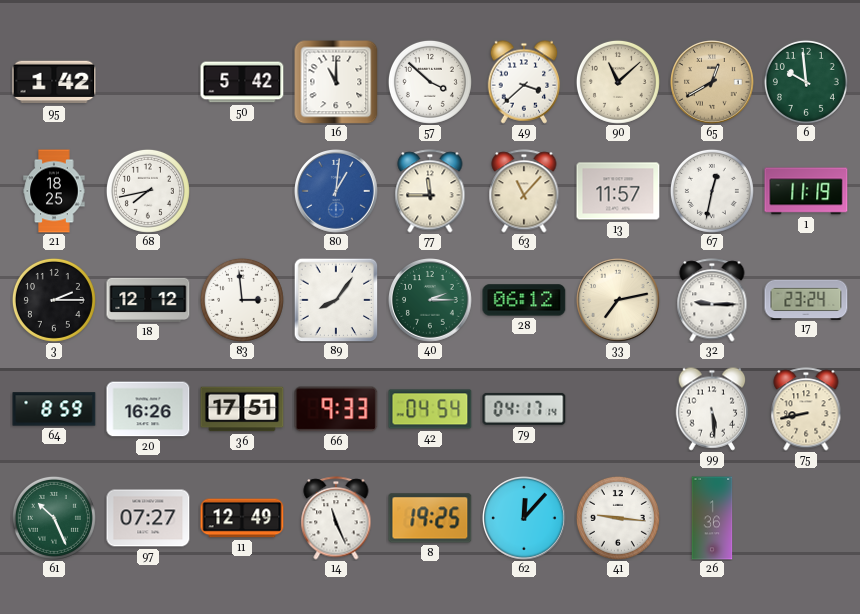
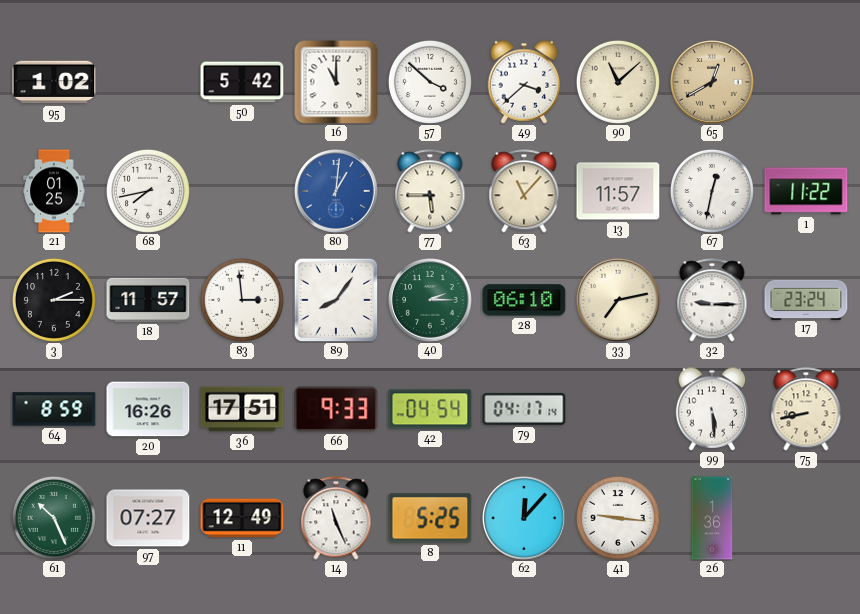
95: 1:42 -> 1:02
6: 9:59 -> none
21: 18:25 -> 01:25
77: 11:45 -> 5:45
1: 11:19 -> 11:22
18: 12:12 -> 11:57
28: 06:12 -> 06:10
8: 19:25 -> 5:25
